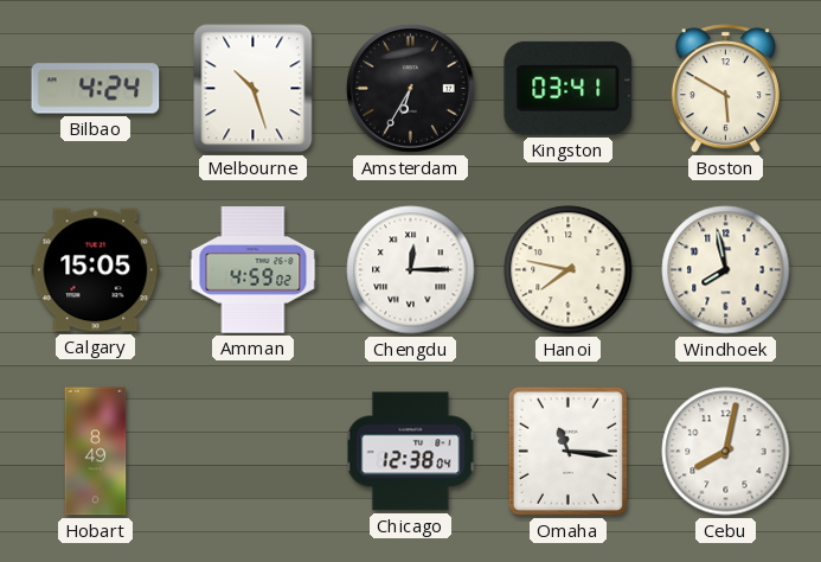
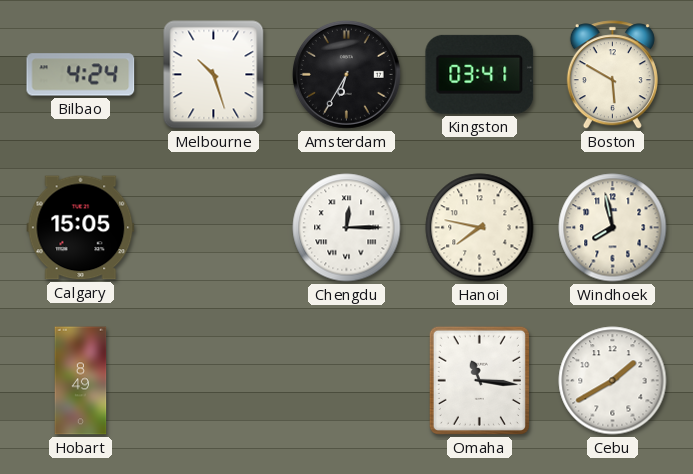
Amman: 4:59 -> none
Chicago: 12:38 -> none
Cebu: 8:02 -> 1:40
